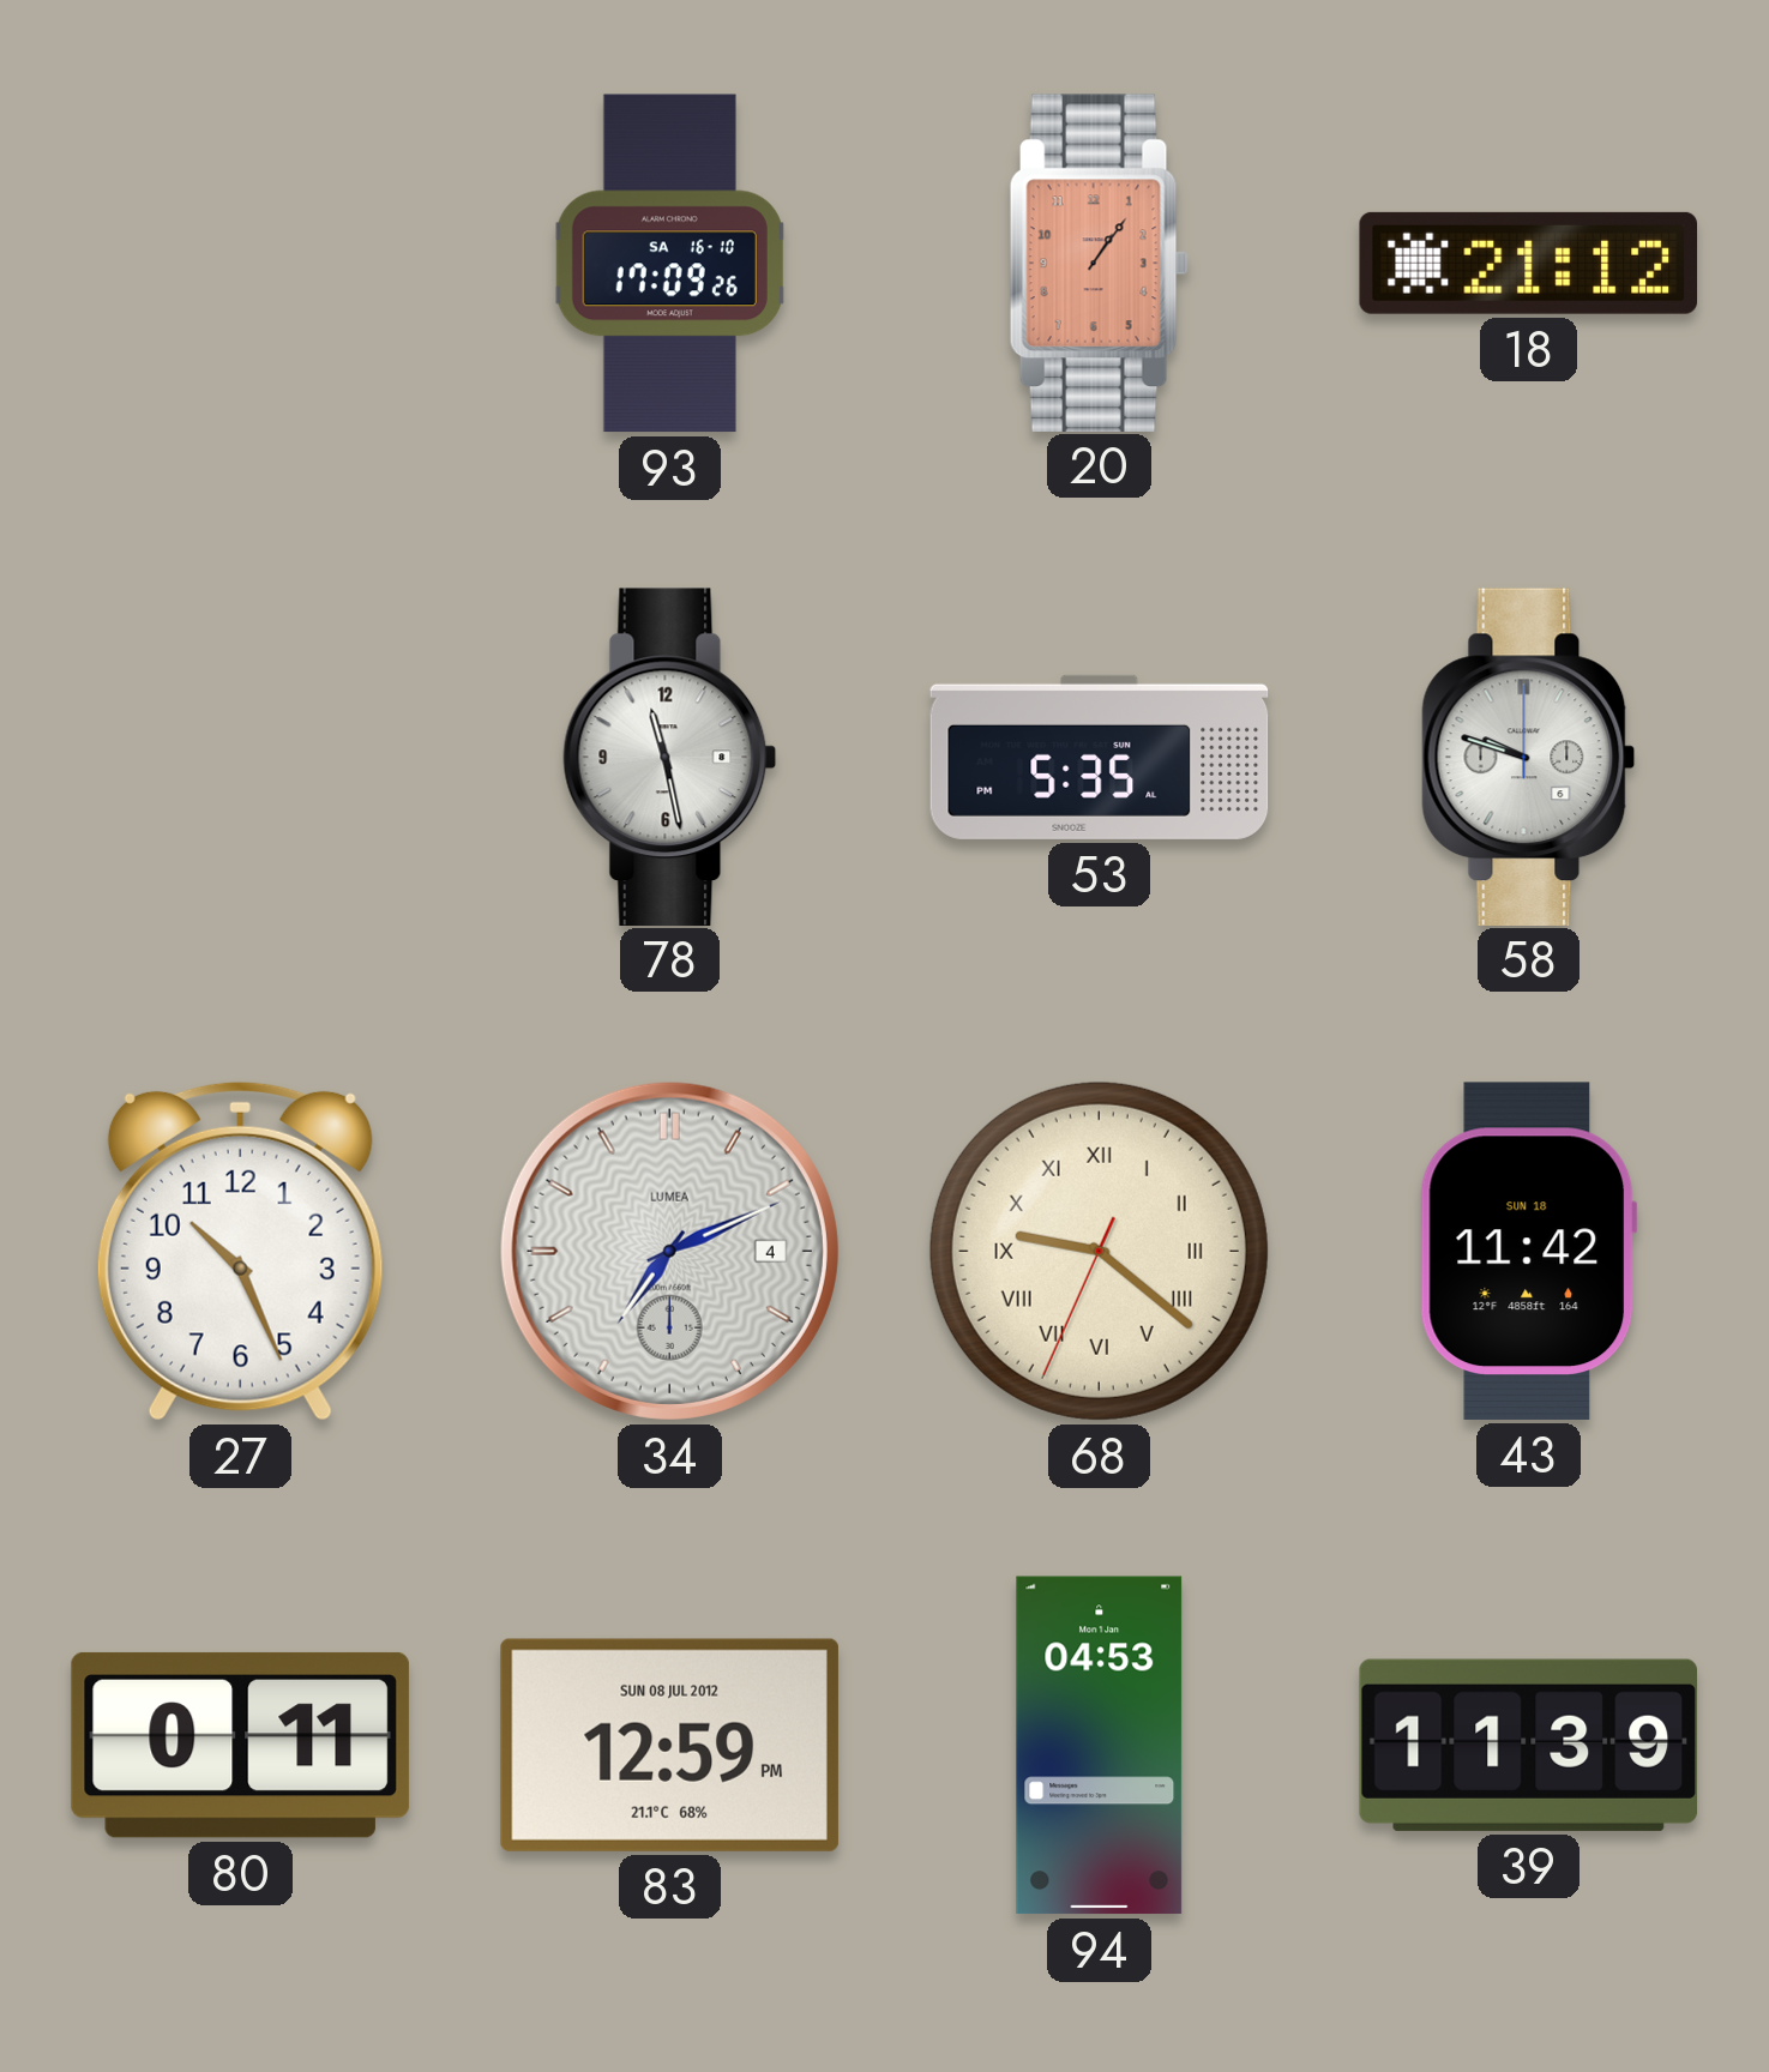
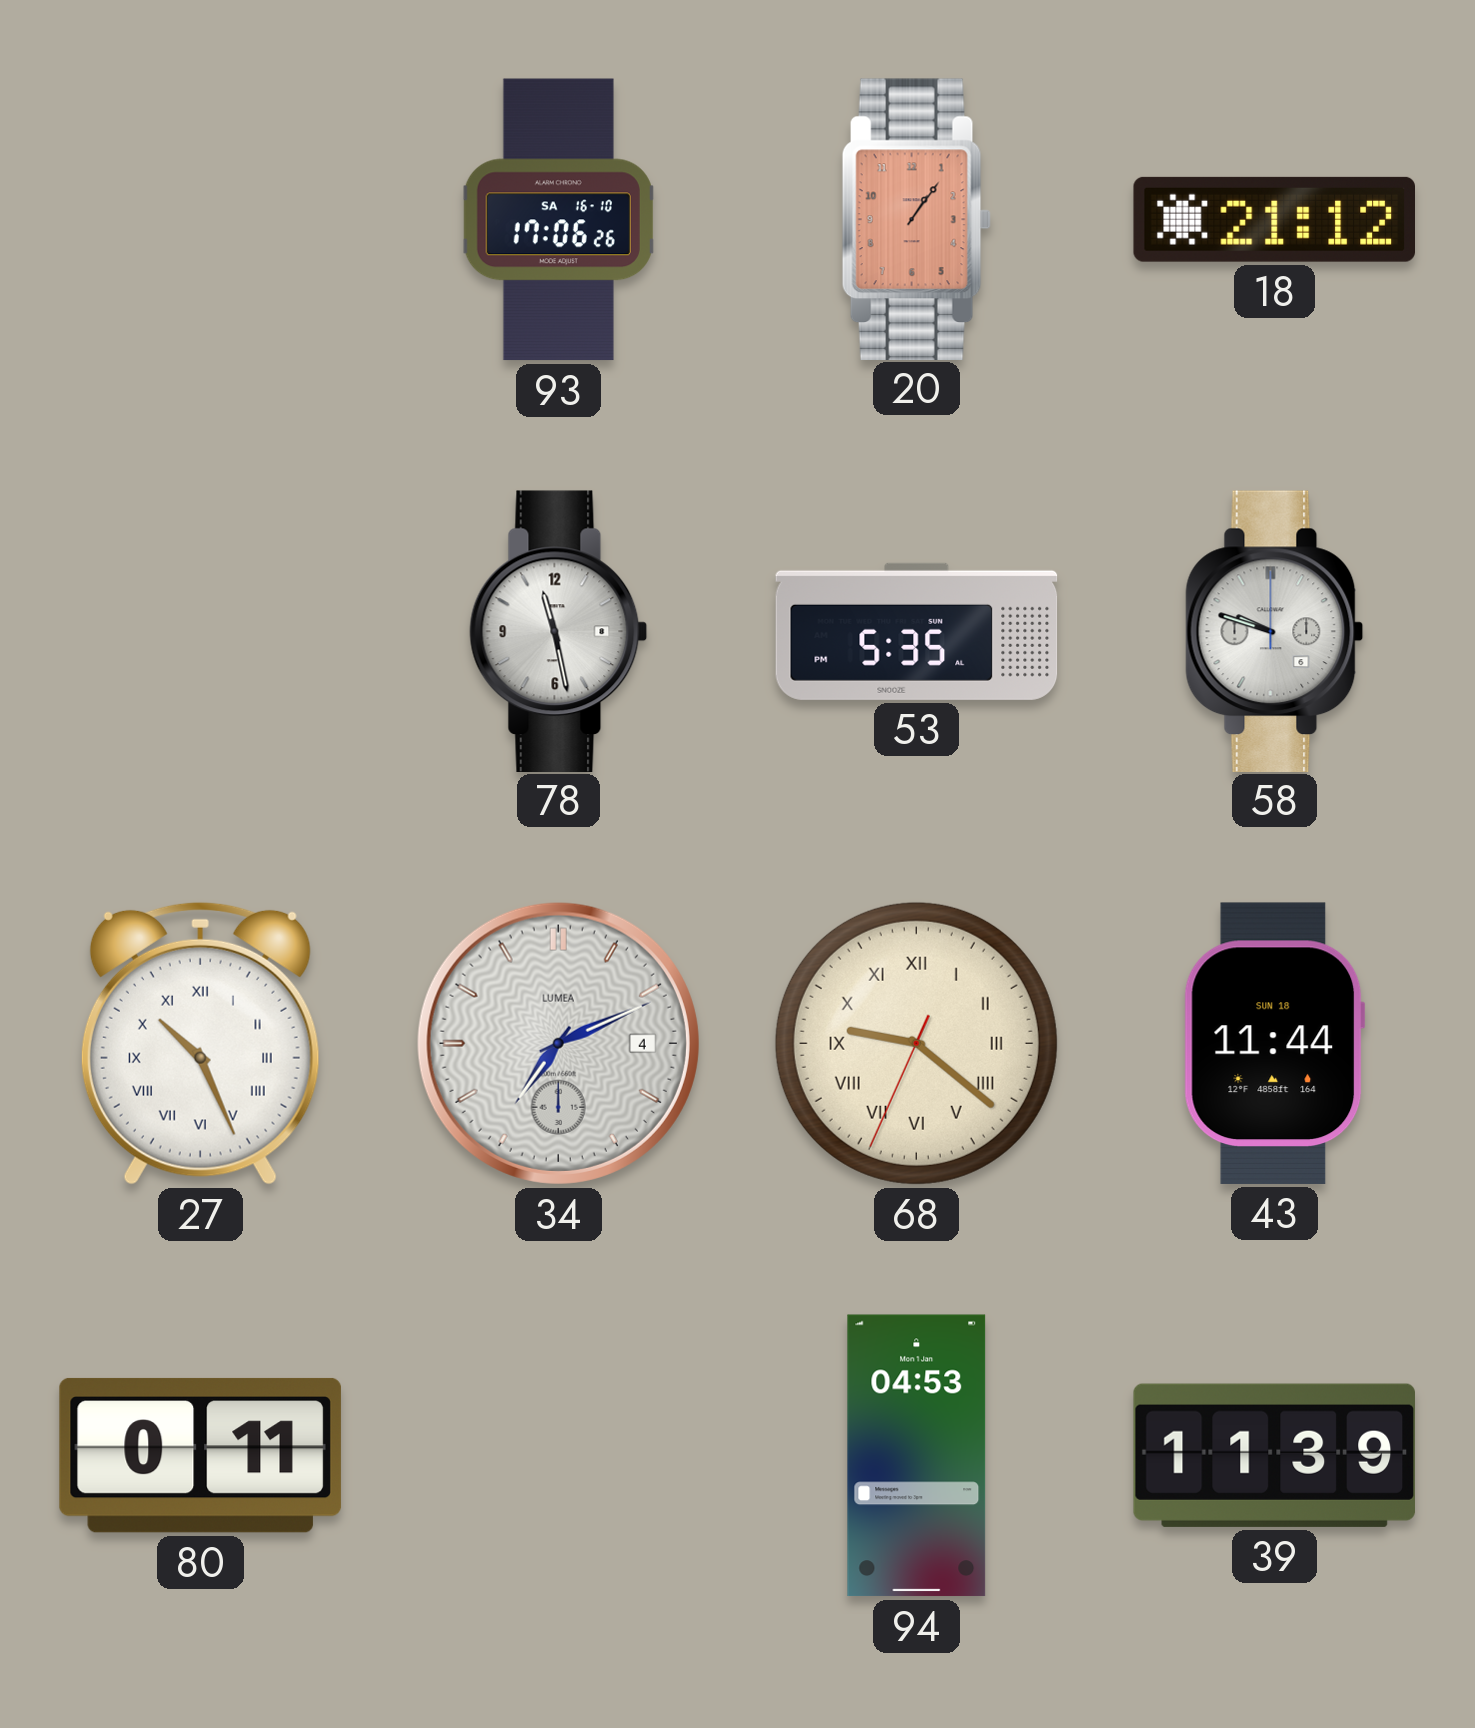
93: 17:09 -> 17:06
27 numerals: Arabic -> Roman
43: 11:42 -> 11:44
83: 12:59 -> none
